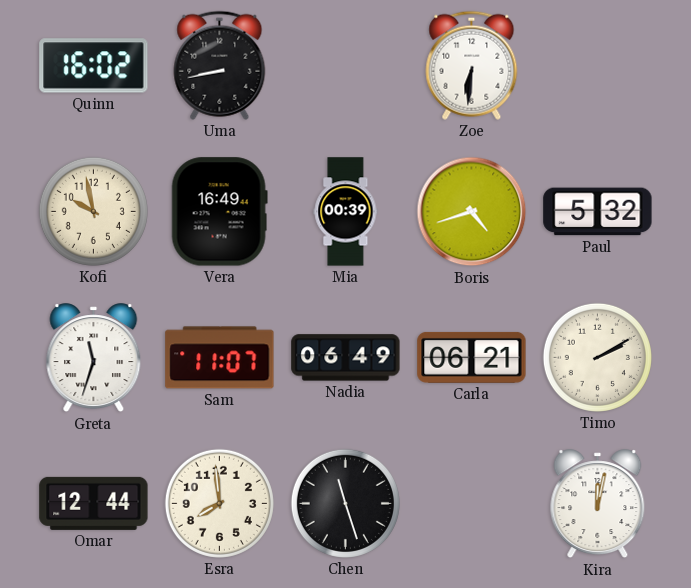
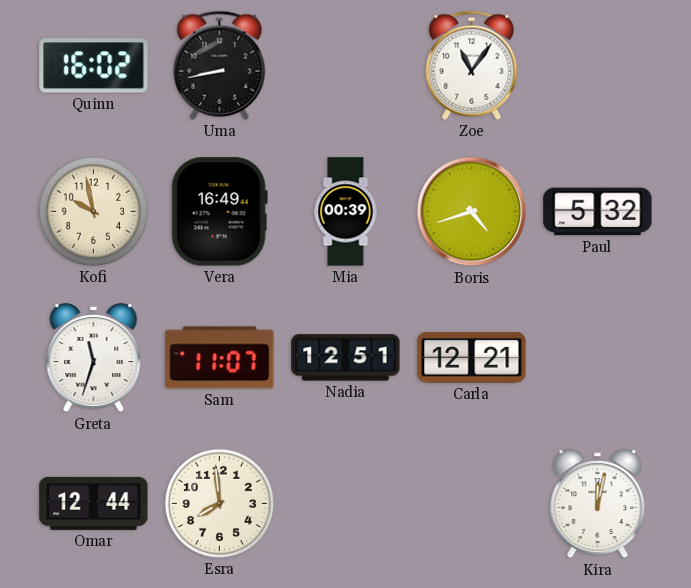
Zoe: 6:31 -> 11:06
Nadia: 06:49 -> 12:51
Carla: 06:21 -> 12:21
Timo: 2:10 -> none
Chen: 11:27 -> none
